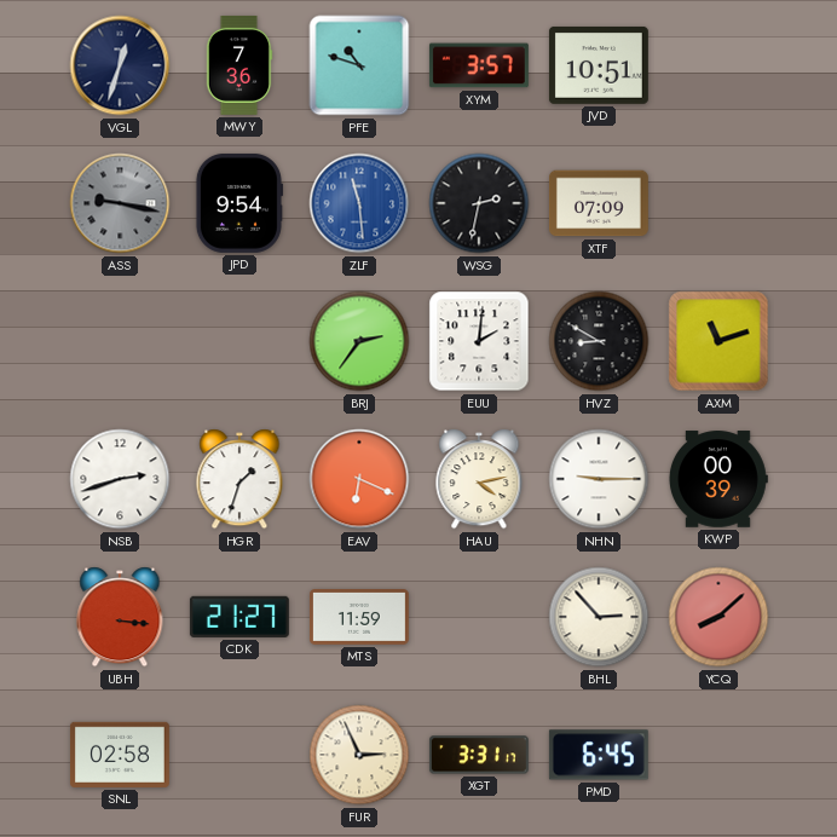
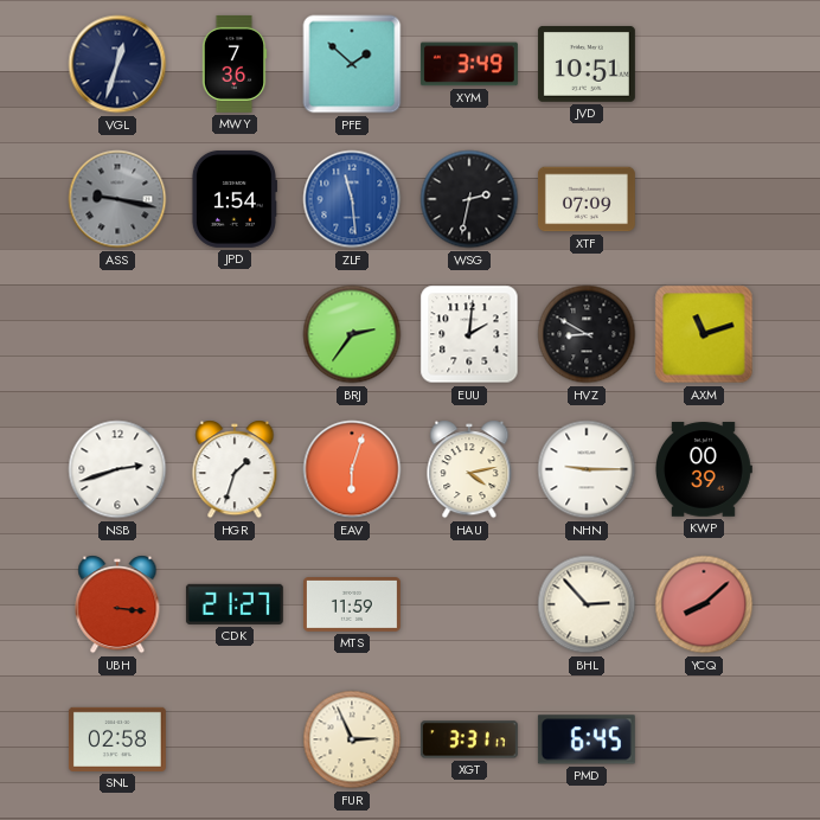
PFE: 10:48 -> 1:52
XYM: 3:57 -> 3:49
JPD: 9:54 -> 1:54
EAV: 6:19 -> 6:03
